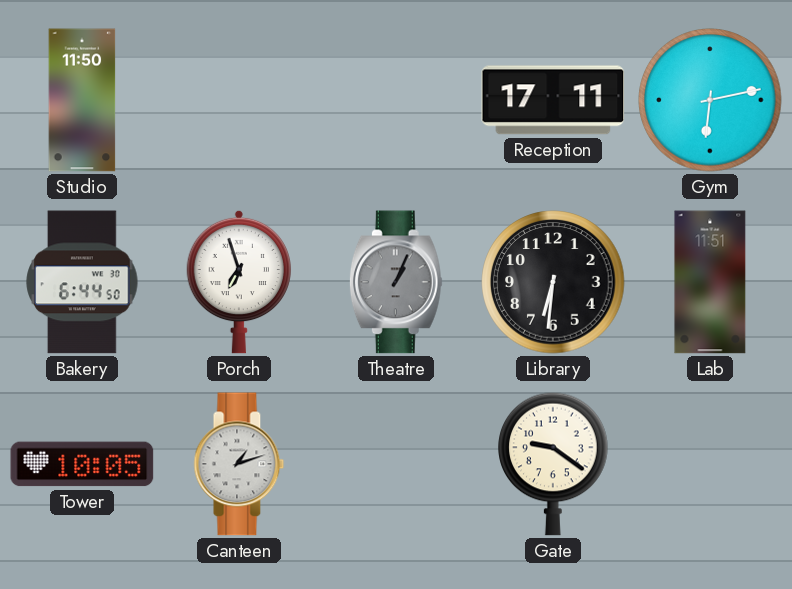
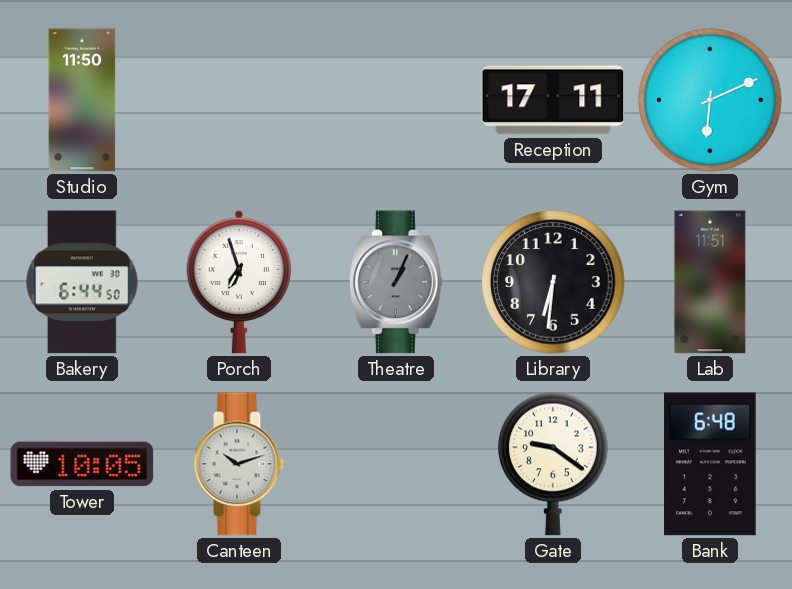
Gym: 6:13 -> 6:11
Canteen: 1:12 -> 10:12
Bank: none -> 6:48
